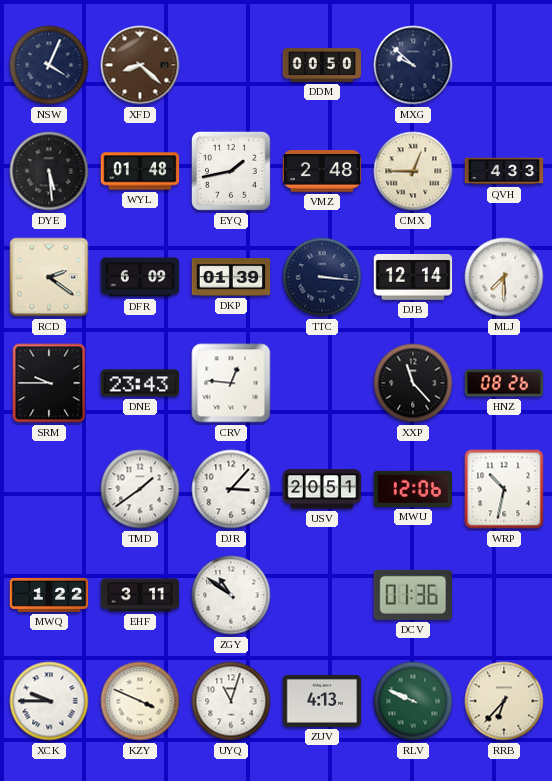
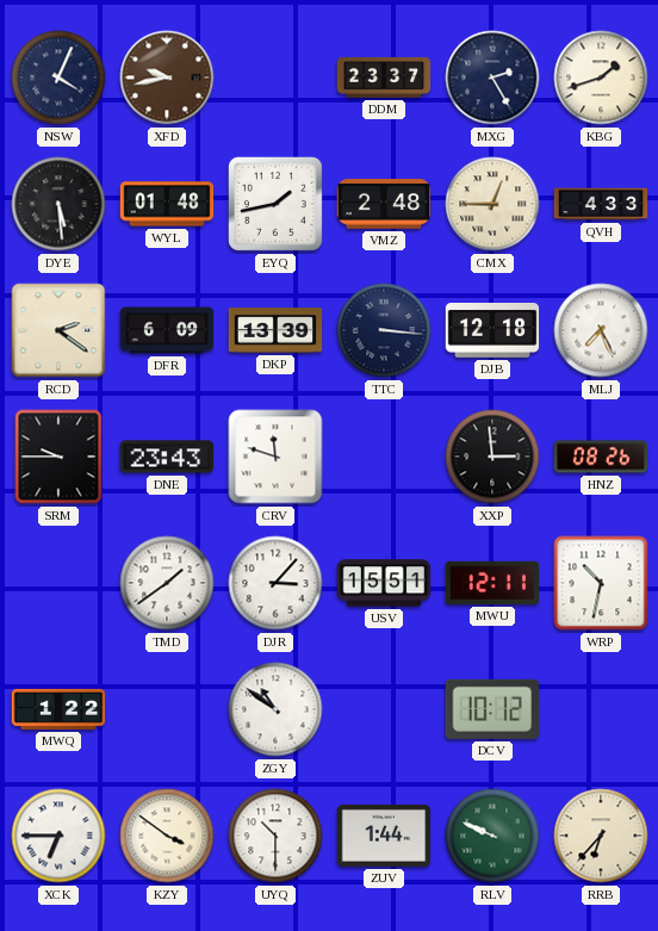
XFD: 8:22 -> 9:43
DDM: 00:50 -> 23:37
MXG: 9:52 -> 2:25
KBG: none -> 1:42
DKP: 01:39 -> 13:39
DJB: 12:14 -> 12:18
MLJ: 7:30 -> 7:26
CRV: 12:46 -> 11:48
XXP: 11:23 -> 2:59
USV: 20:51 -> 15:51
MWU: 12:06 -> 12:11
EHF: 3:11 -> none
DCV: 01:36 -> 10:12
XCK: 9:45 -> 6:45
KZY: 3:49 -> 3:51
UYQ: 11:03 -> 10:30
ZUV: 4:13 -> 1:44
